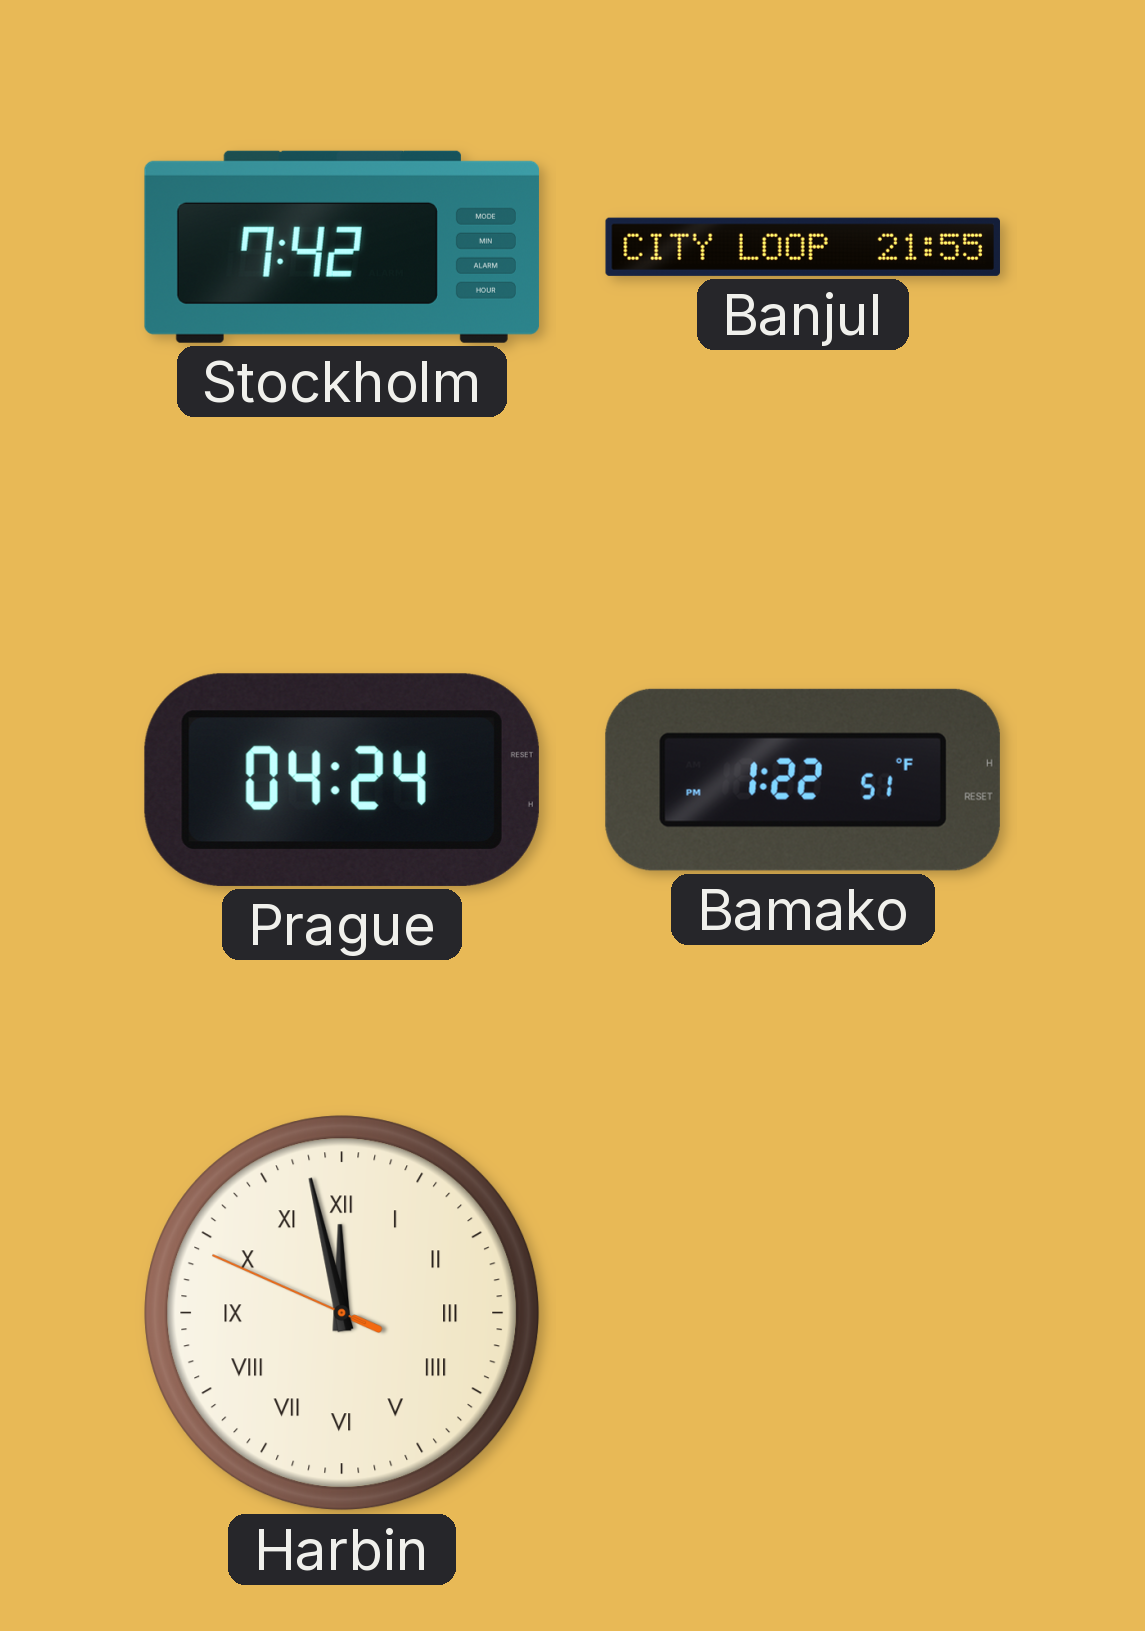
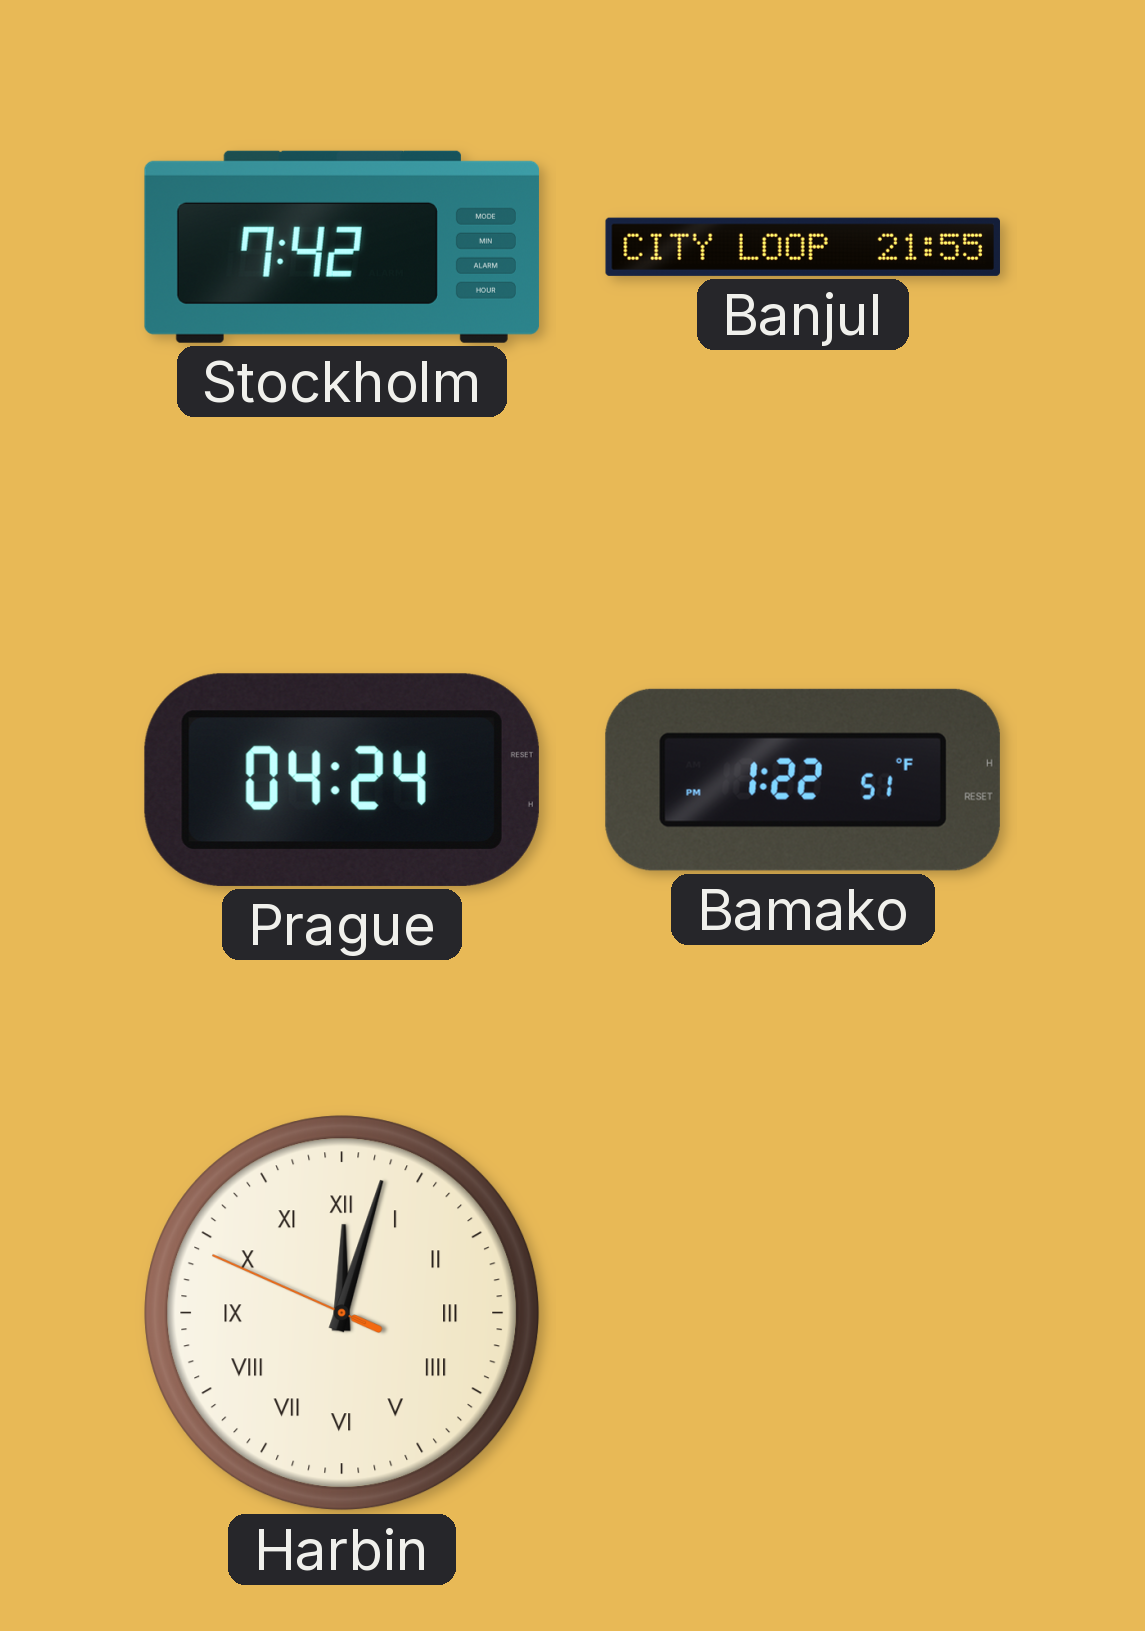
Harbin: 11:57 -> 12:02
